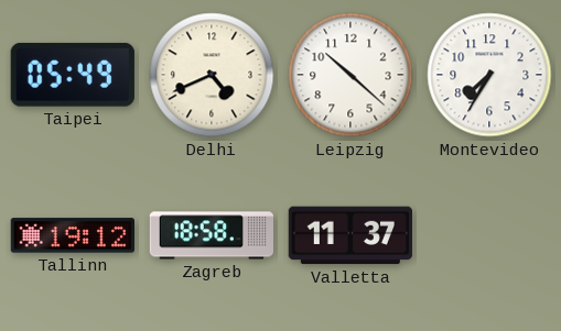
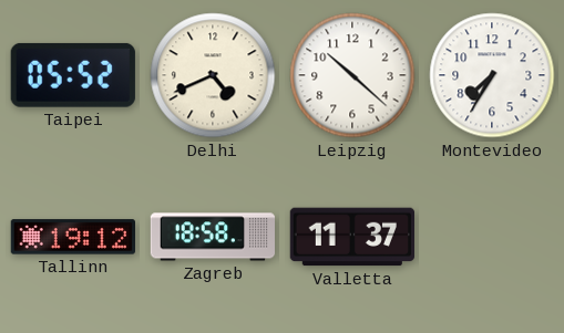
Taipei: 05:49 -> 05:52
